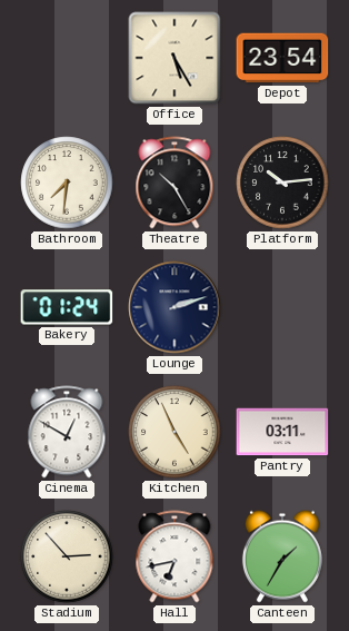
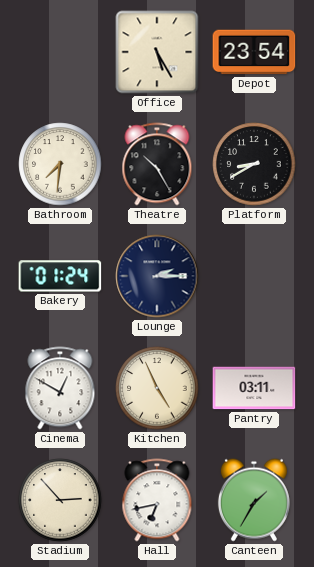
Platform: 10:14 -> 8:40
Lounge: 2:12 -> 2:15
